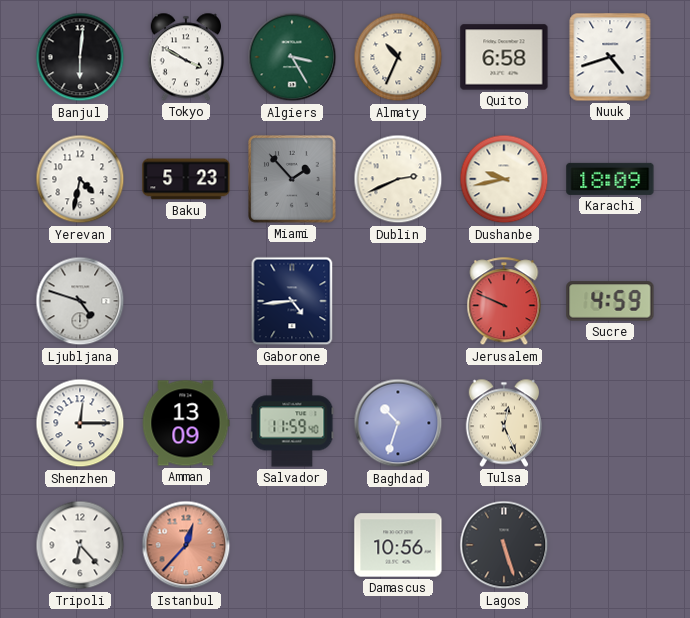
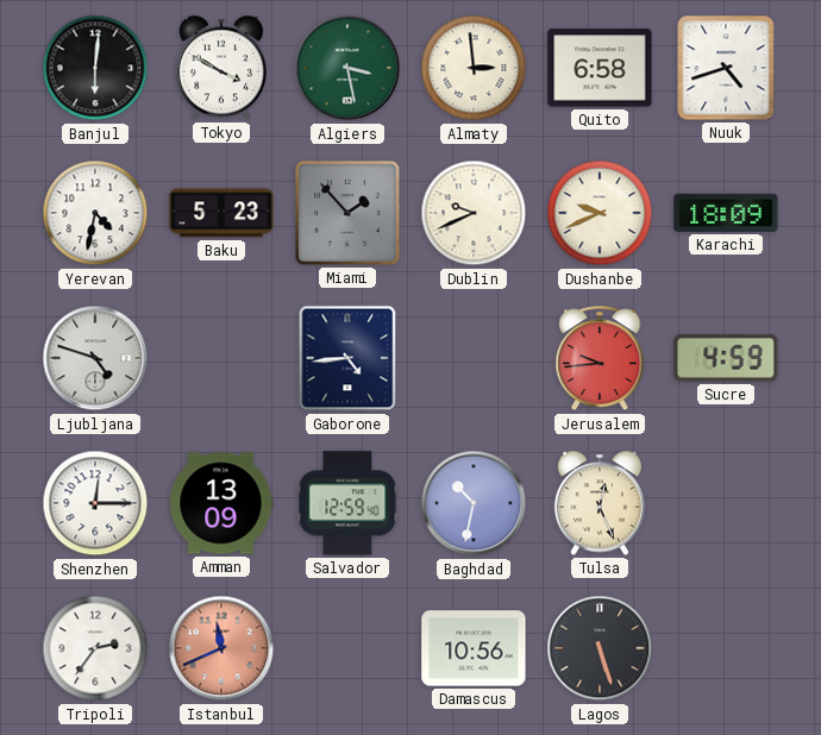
Algiers: 3:25 -> 3:28
Almaty: 10:34 -> 2:59
Dublin: 2:41 -> 9:41
Dushanbe: 9:43 -> 9:41
Jerusalem: 9:49 -> 9:44
Salvador: 11:59 -> 12:59
Baghdad: 10:33 -> 10:32
Tripoli: 6:23 -> 2:36
Istanbul: 12:37 -> 11:41
